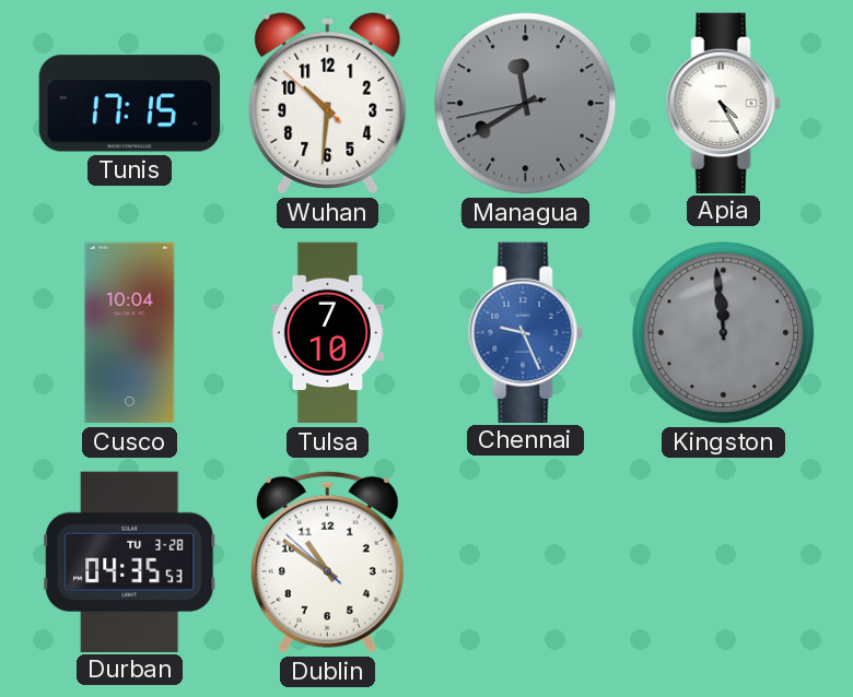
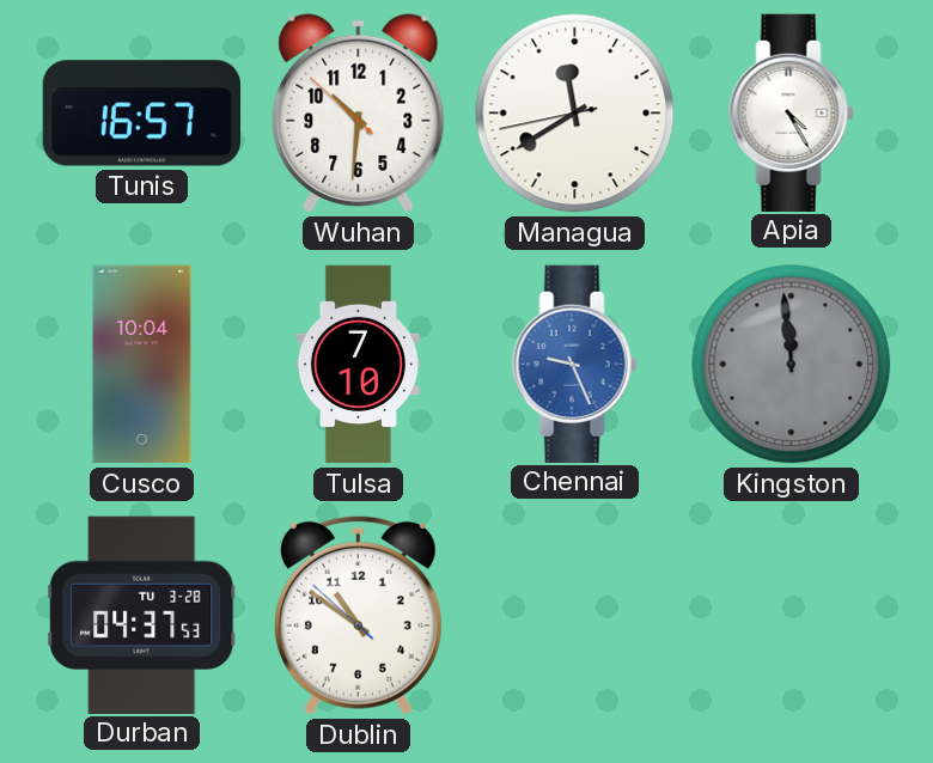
Tunis: 17:15 -> 16:57
Managua dial: grey -> white
Durban: 04:35 -> 04:37
